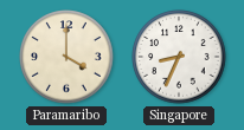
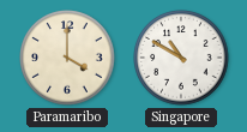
Singapore: 8:34 -> 10:50
